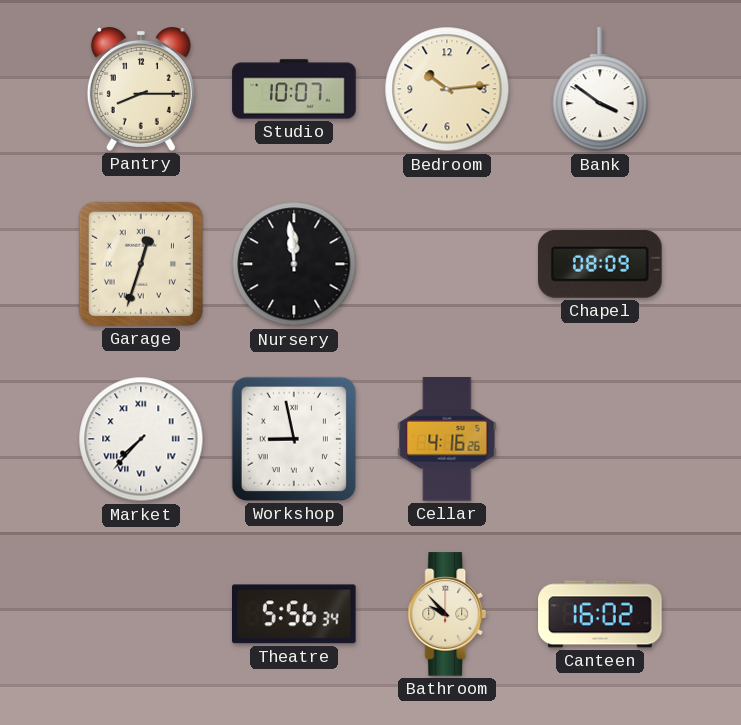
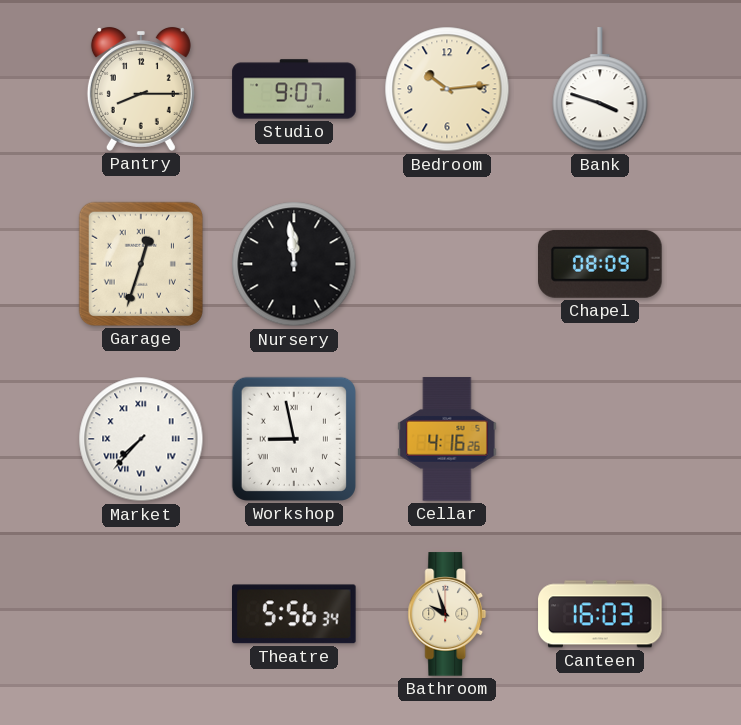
Studio: 10:07 -> 9:07
Bank: 3:51 -> 3:48
Bathroom: 9:53 -> 9:57
Canteen: 16:02 -> 16:03
